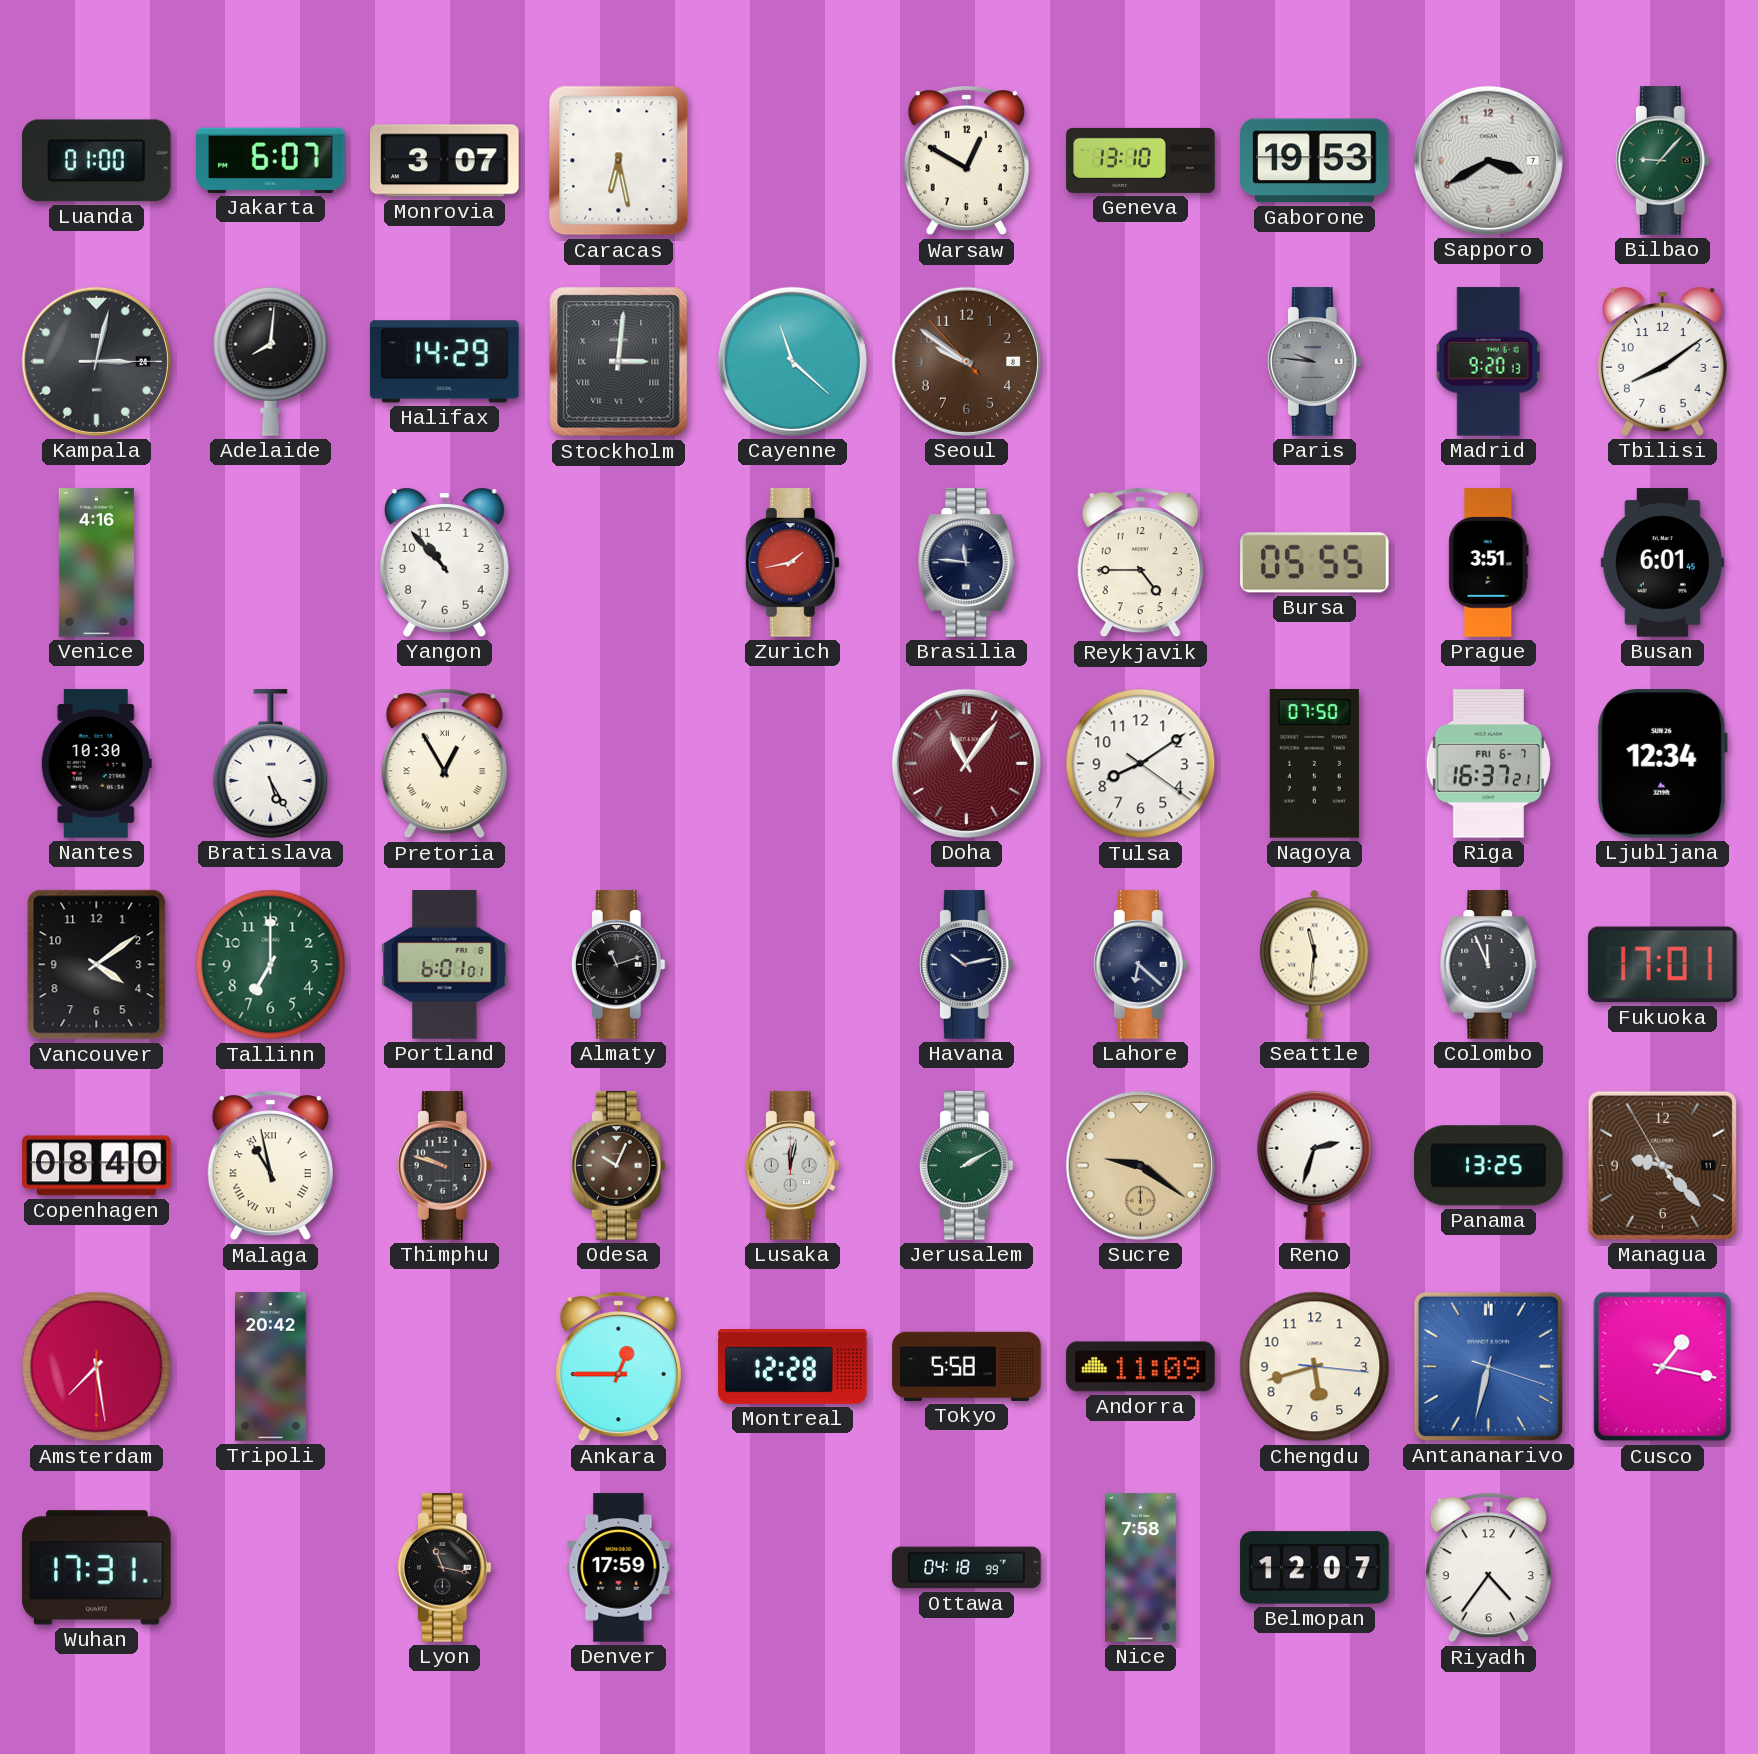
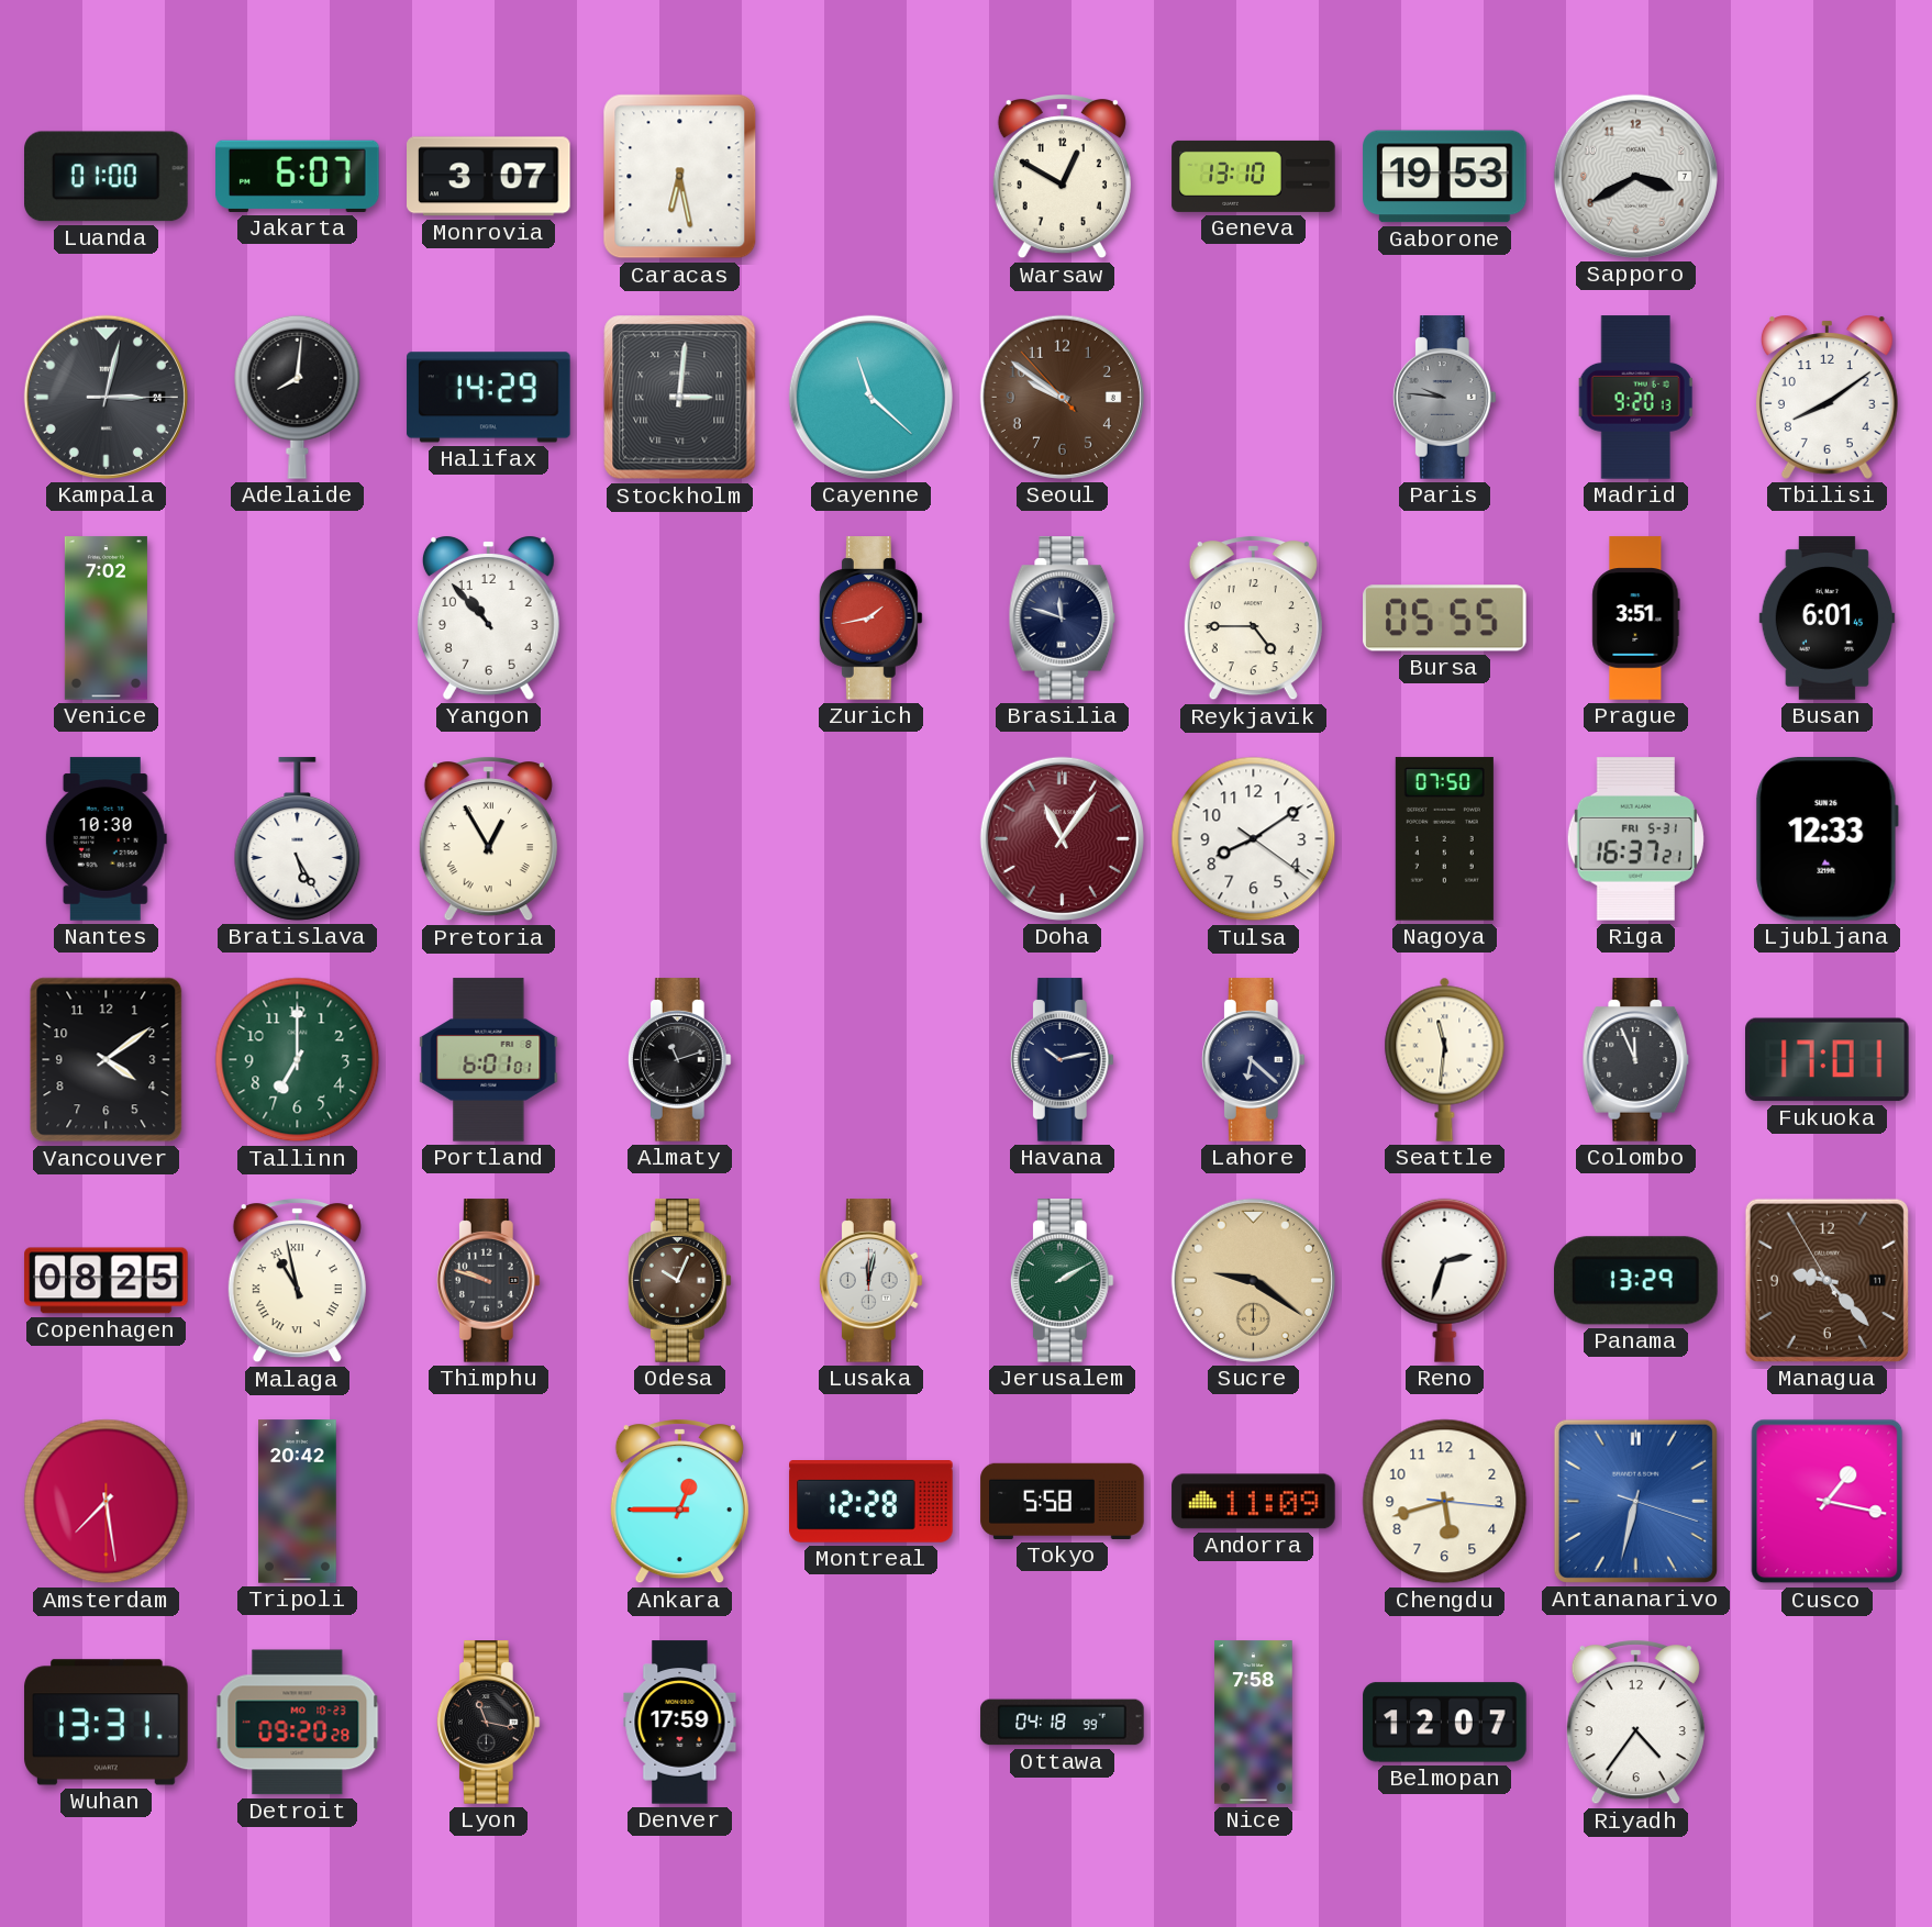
Bilbao: 9:07 -> none
Venice: 4:16 -> 7:02
Brasilia: 11:46 -> 11:48
Riga date: FRI 6-7 -> FRI 5-31
Ljubljana: 12:34 -> 12:33
Copenhagen: 08:40 -> 08:25
Panama: 13:25 -> 13:29
Wuhan: 17:31 -> 13:31
Detroit: none -> 09:20
